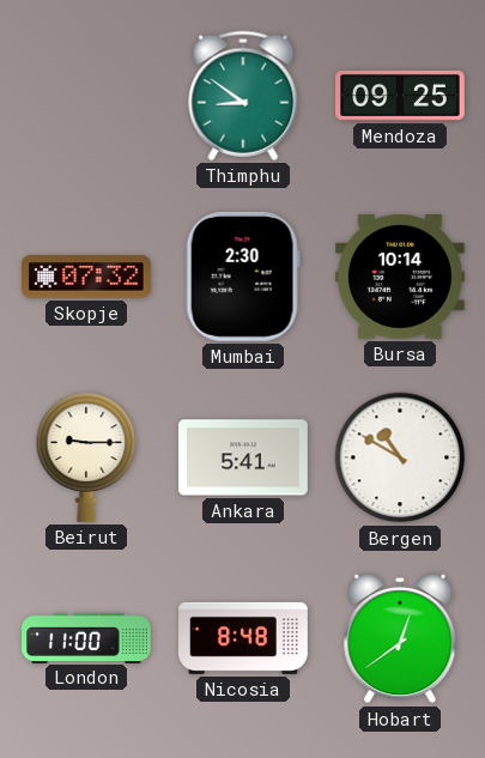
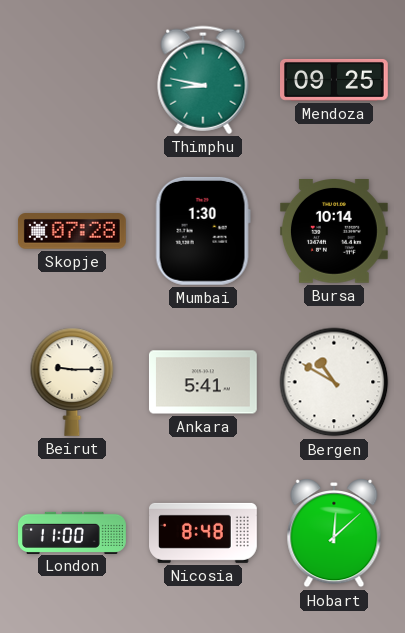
Thimphu: 8:51 -> 8:47
Skopje: 07:32 -> 07:28
Mumbai: 2:30 -> 1:30
Hobart: 12:39 -> 12:08
